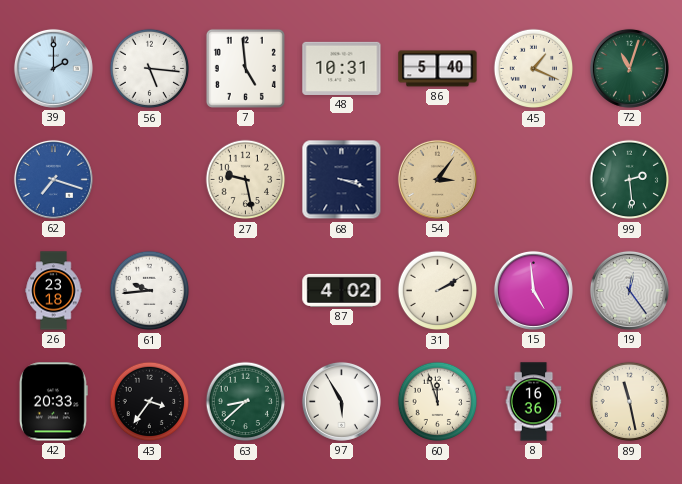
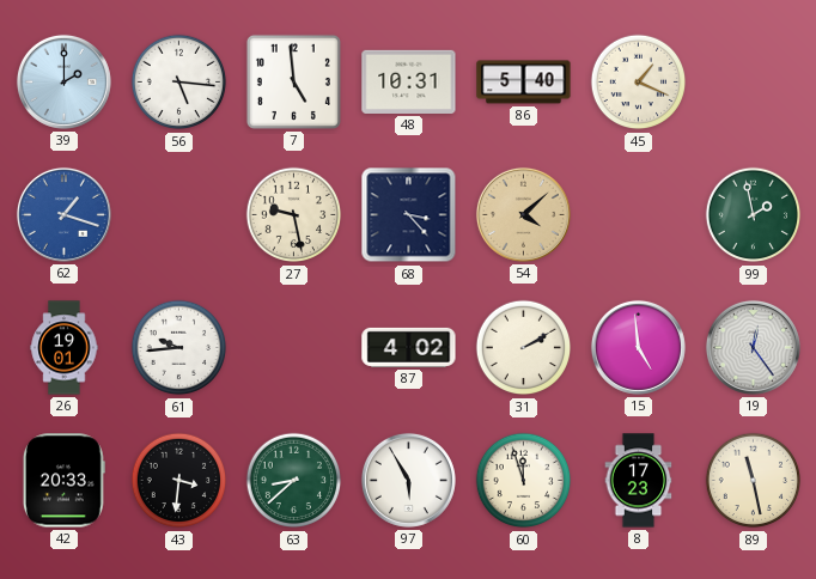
72: 11:03 -> none
62: 7:18 -> 1:18
68: 3:18 -> 3:23
54: 3:06 -> 4:08
99: 2:29 -> 1:58
26: 23:18 -> 19:01
43: 3:36 -> 3:31
8: 16:36 -> 17:23
